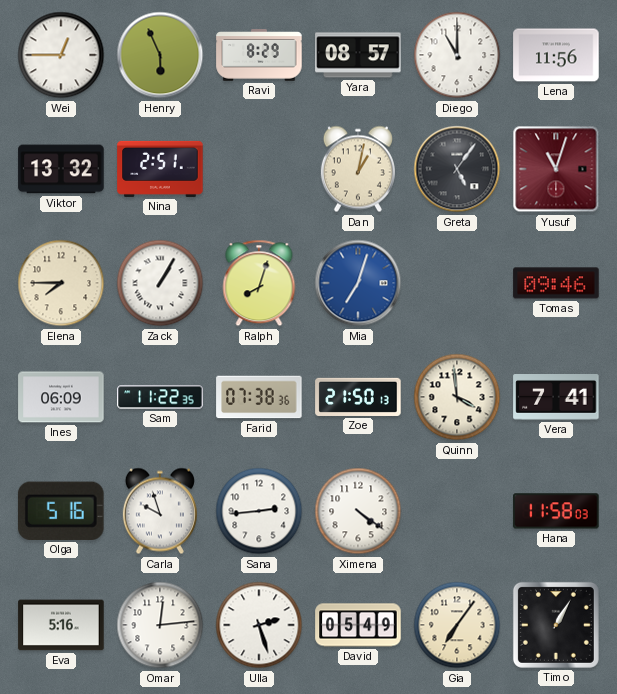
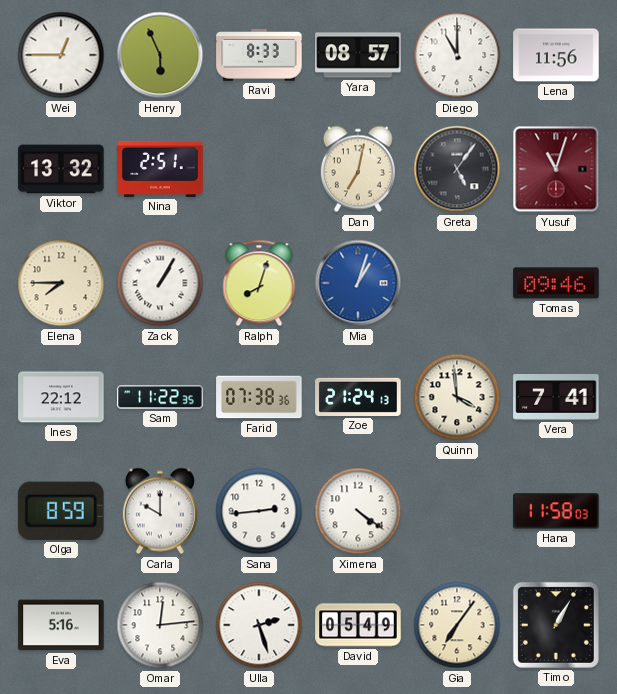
Ravi: 8:29 -> 8:33
Dan: 1:02 -> 7:02
Mia: 7:03 -> 1:03
Ines: 06:09 -> 22:12
Zoe: 21:50 -> 21:24
Olga: 5:16 -> 8:59
Carla: 9:57 -> 10:00
